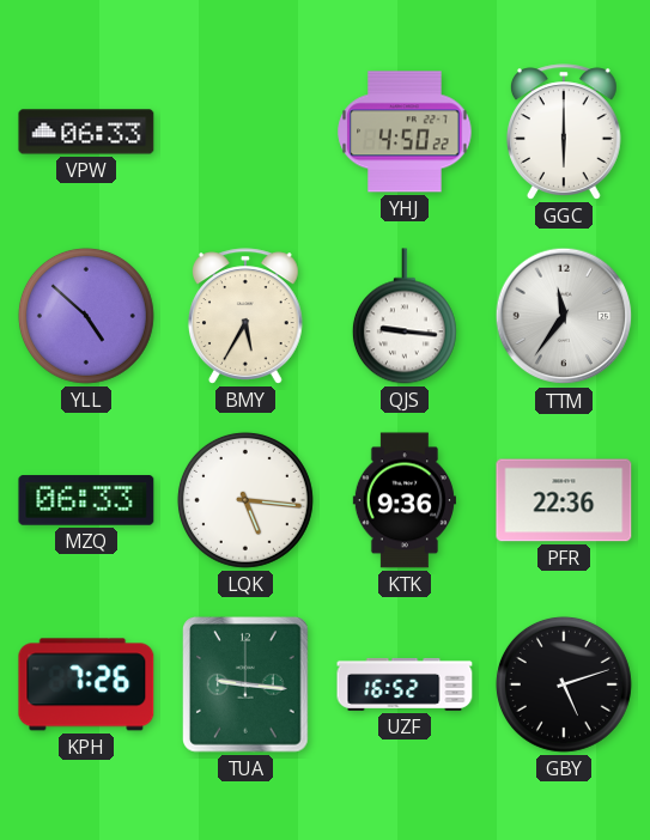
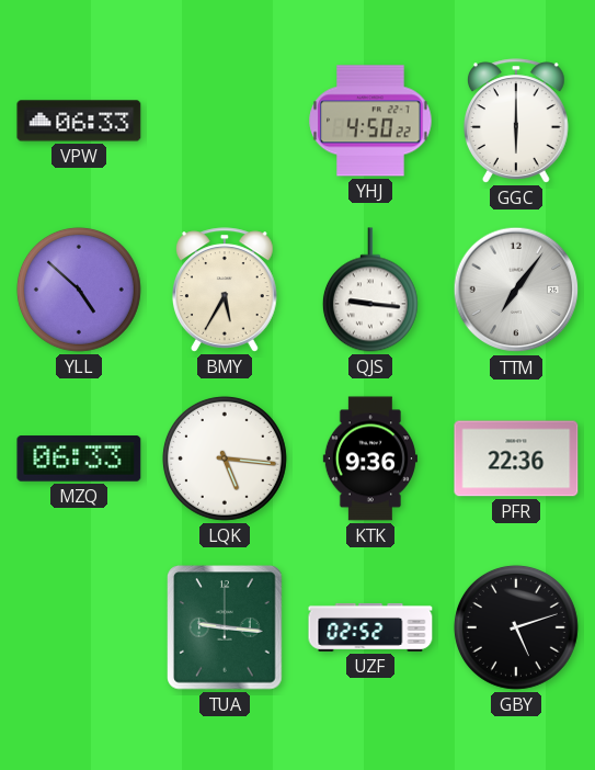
TTM: 11:36 -> 7:06
KPH: 7:26 -> none
UZF: 16:52 -> 02:52
